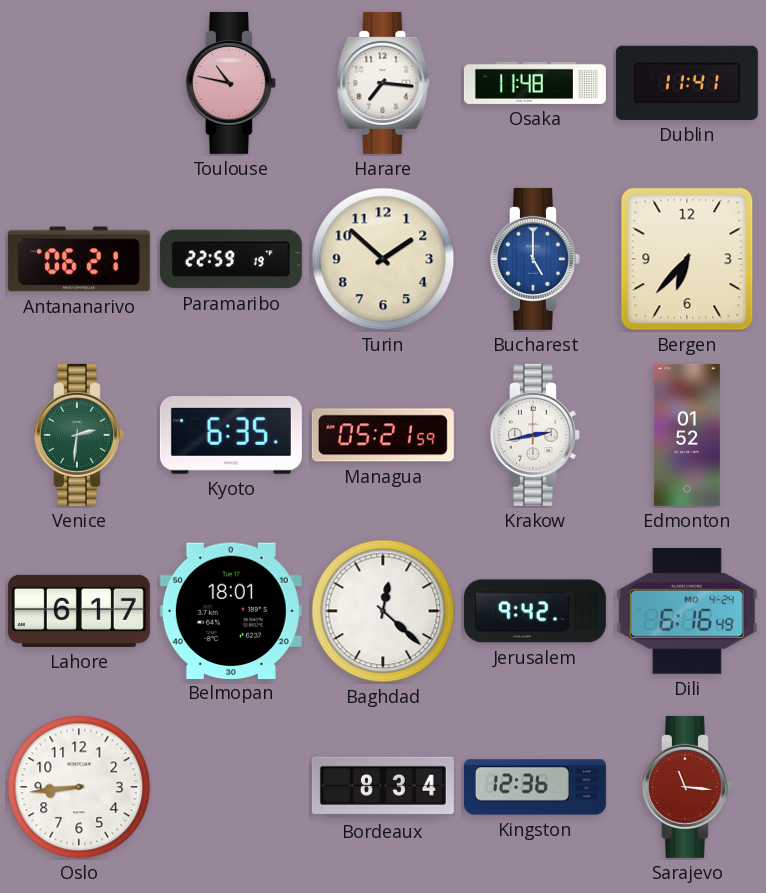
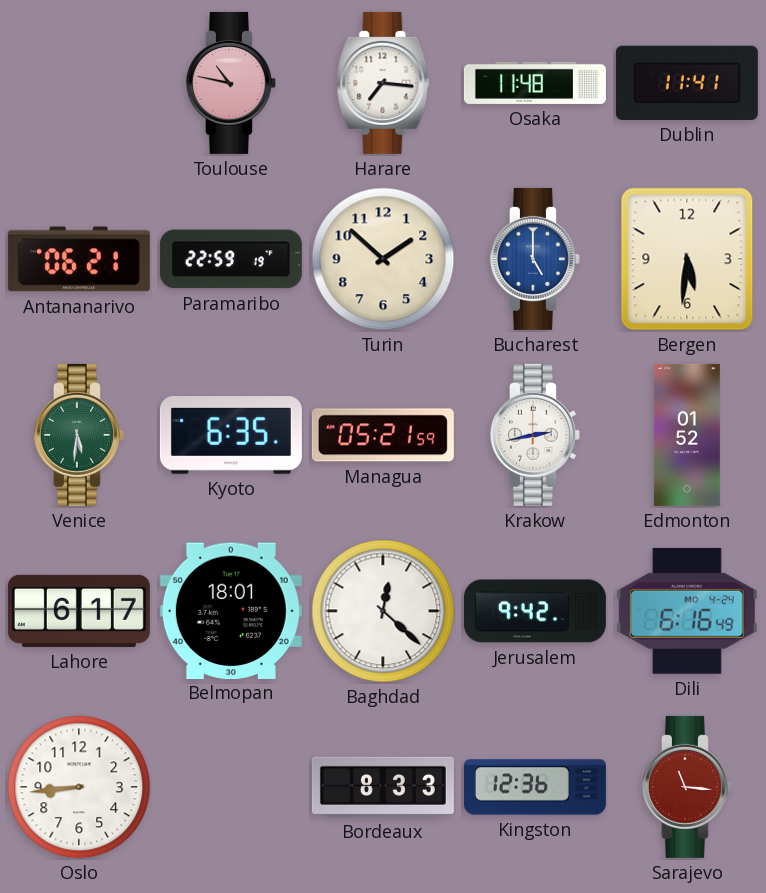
Bergen: 6:37 -> 5:31
Venice: 2:31 -> 5:31
Bordeaux: 8:34 -> 8:33
